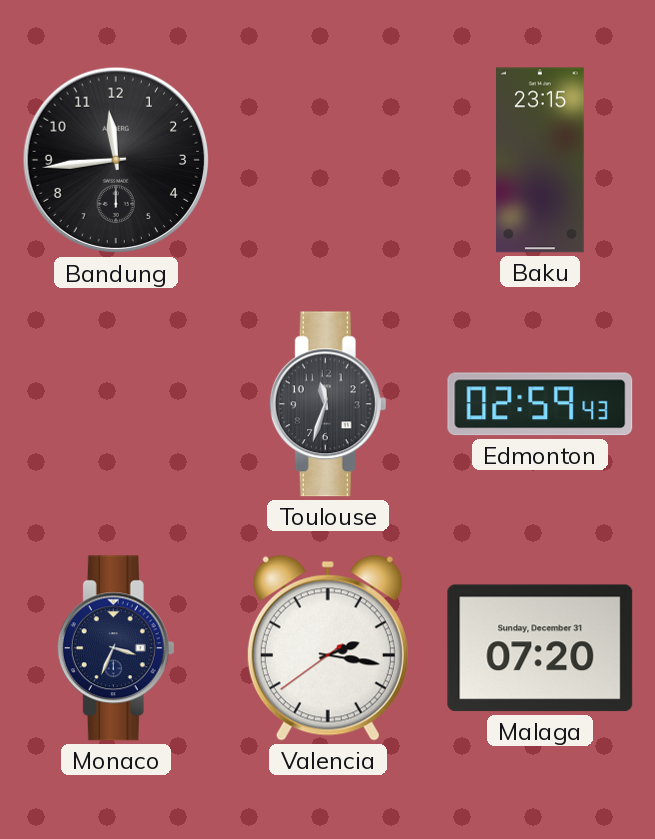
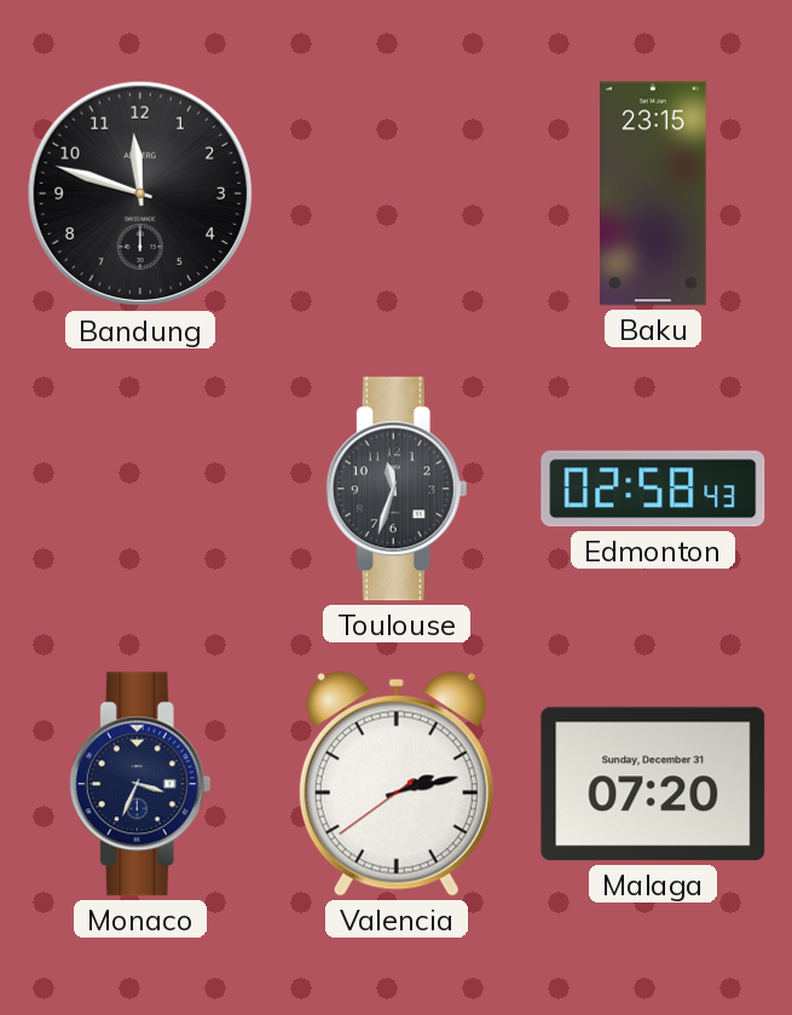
Bandung: 11:44 -> 11:48
Edmonton: 02:59 -> 02:58
Valencia: 2:16 -> 2:12
